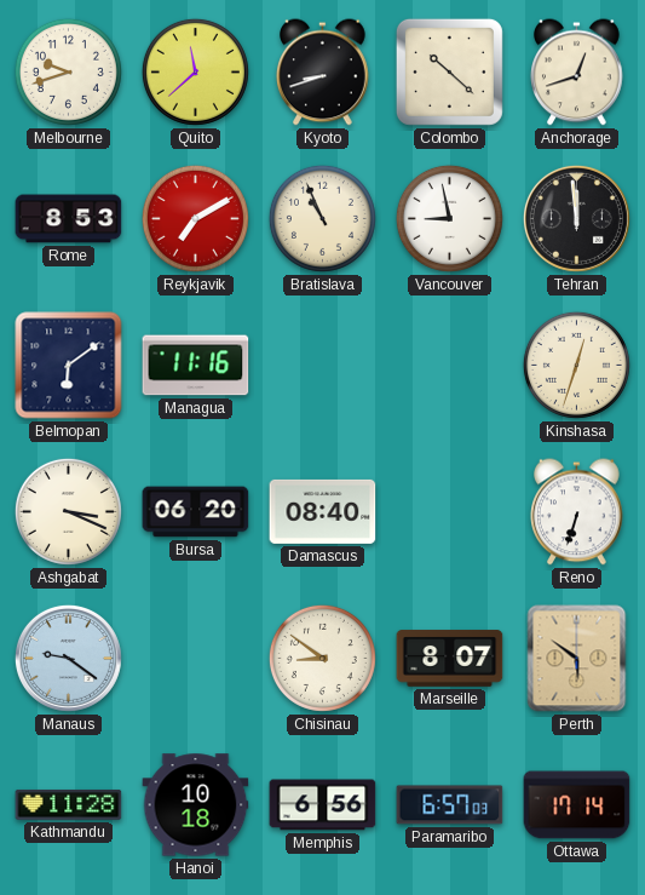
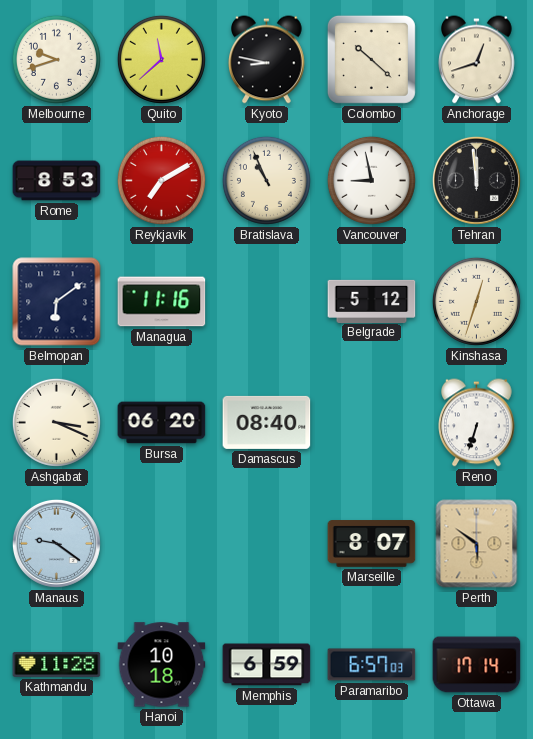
Kyoto: 8:42 -> 8:47
Belgrade: none -> 5:12
Chisinau: 8:51 -> none
Memphis: 6:56 -> 6:59
